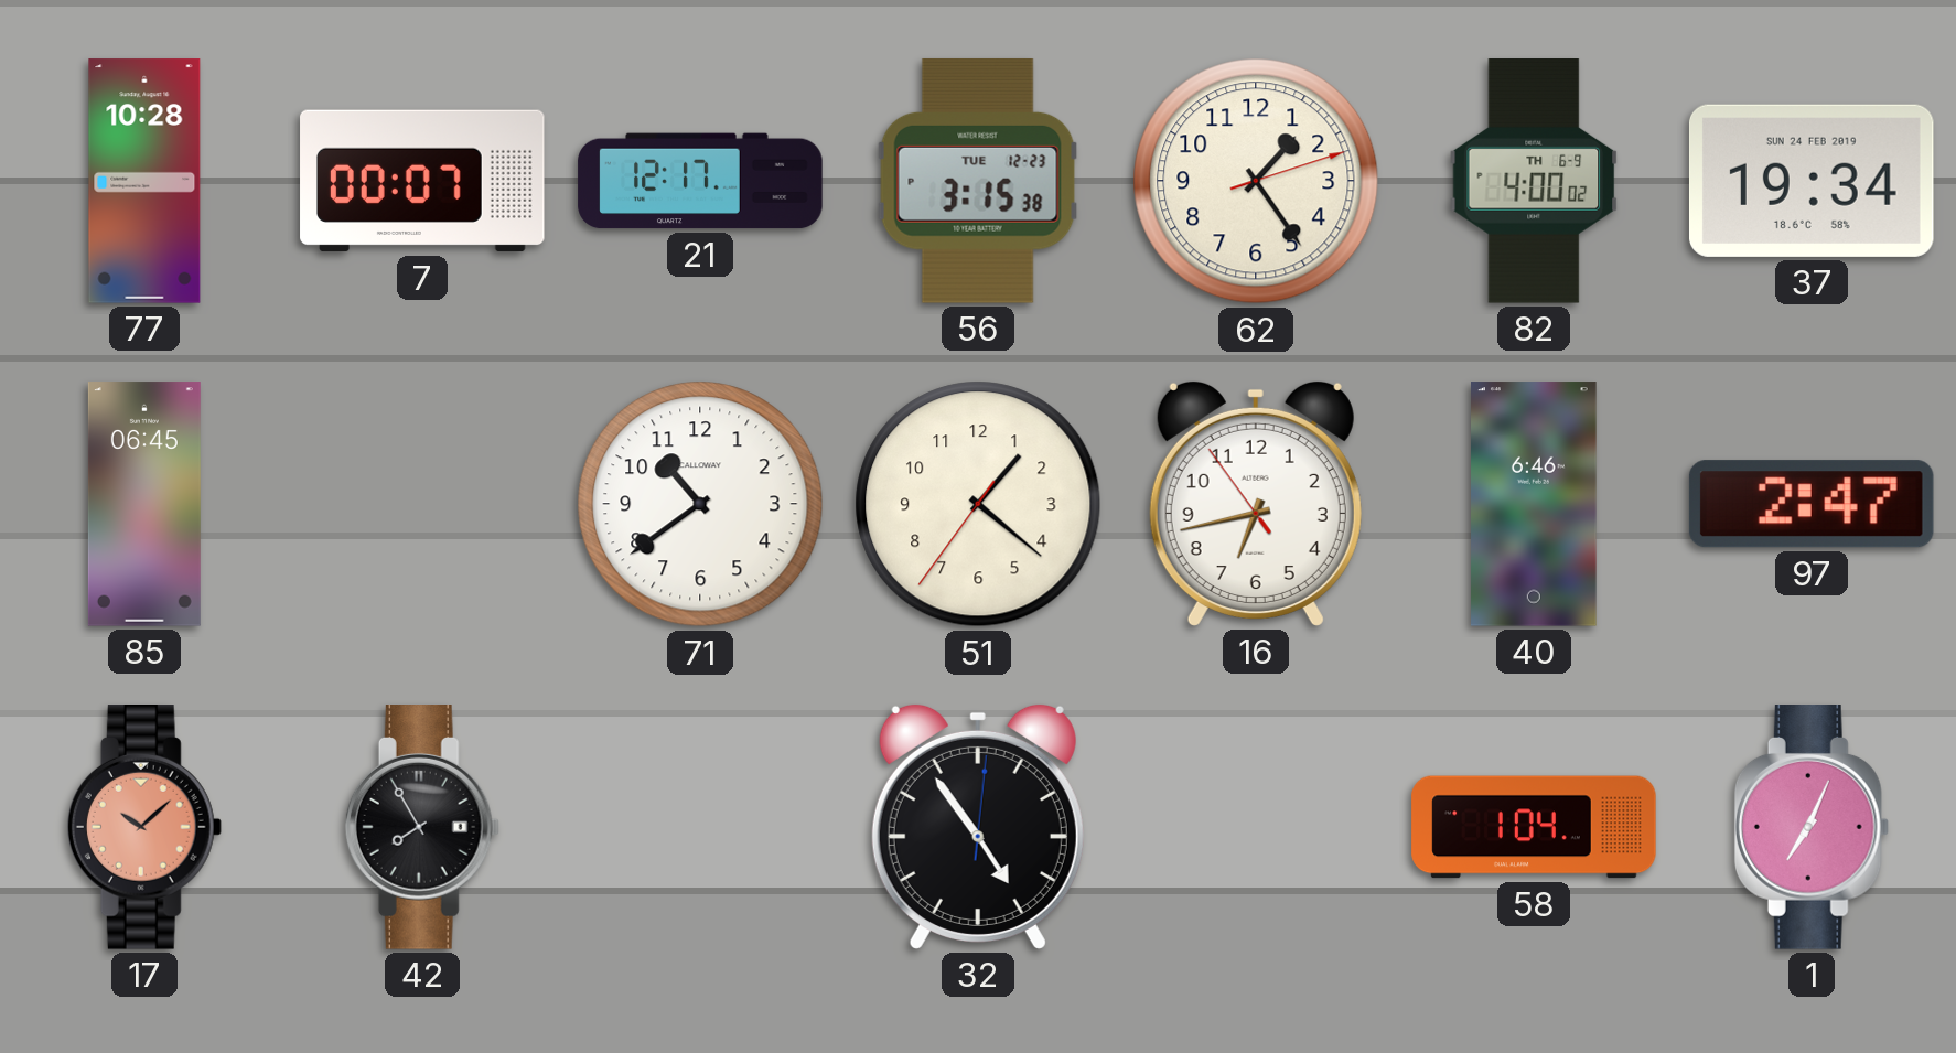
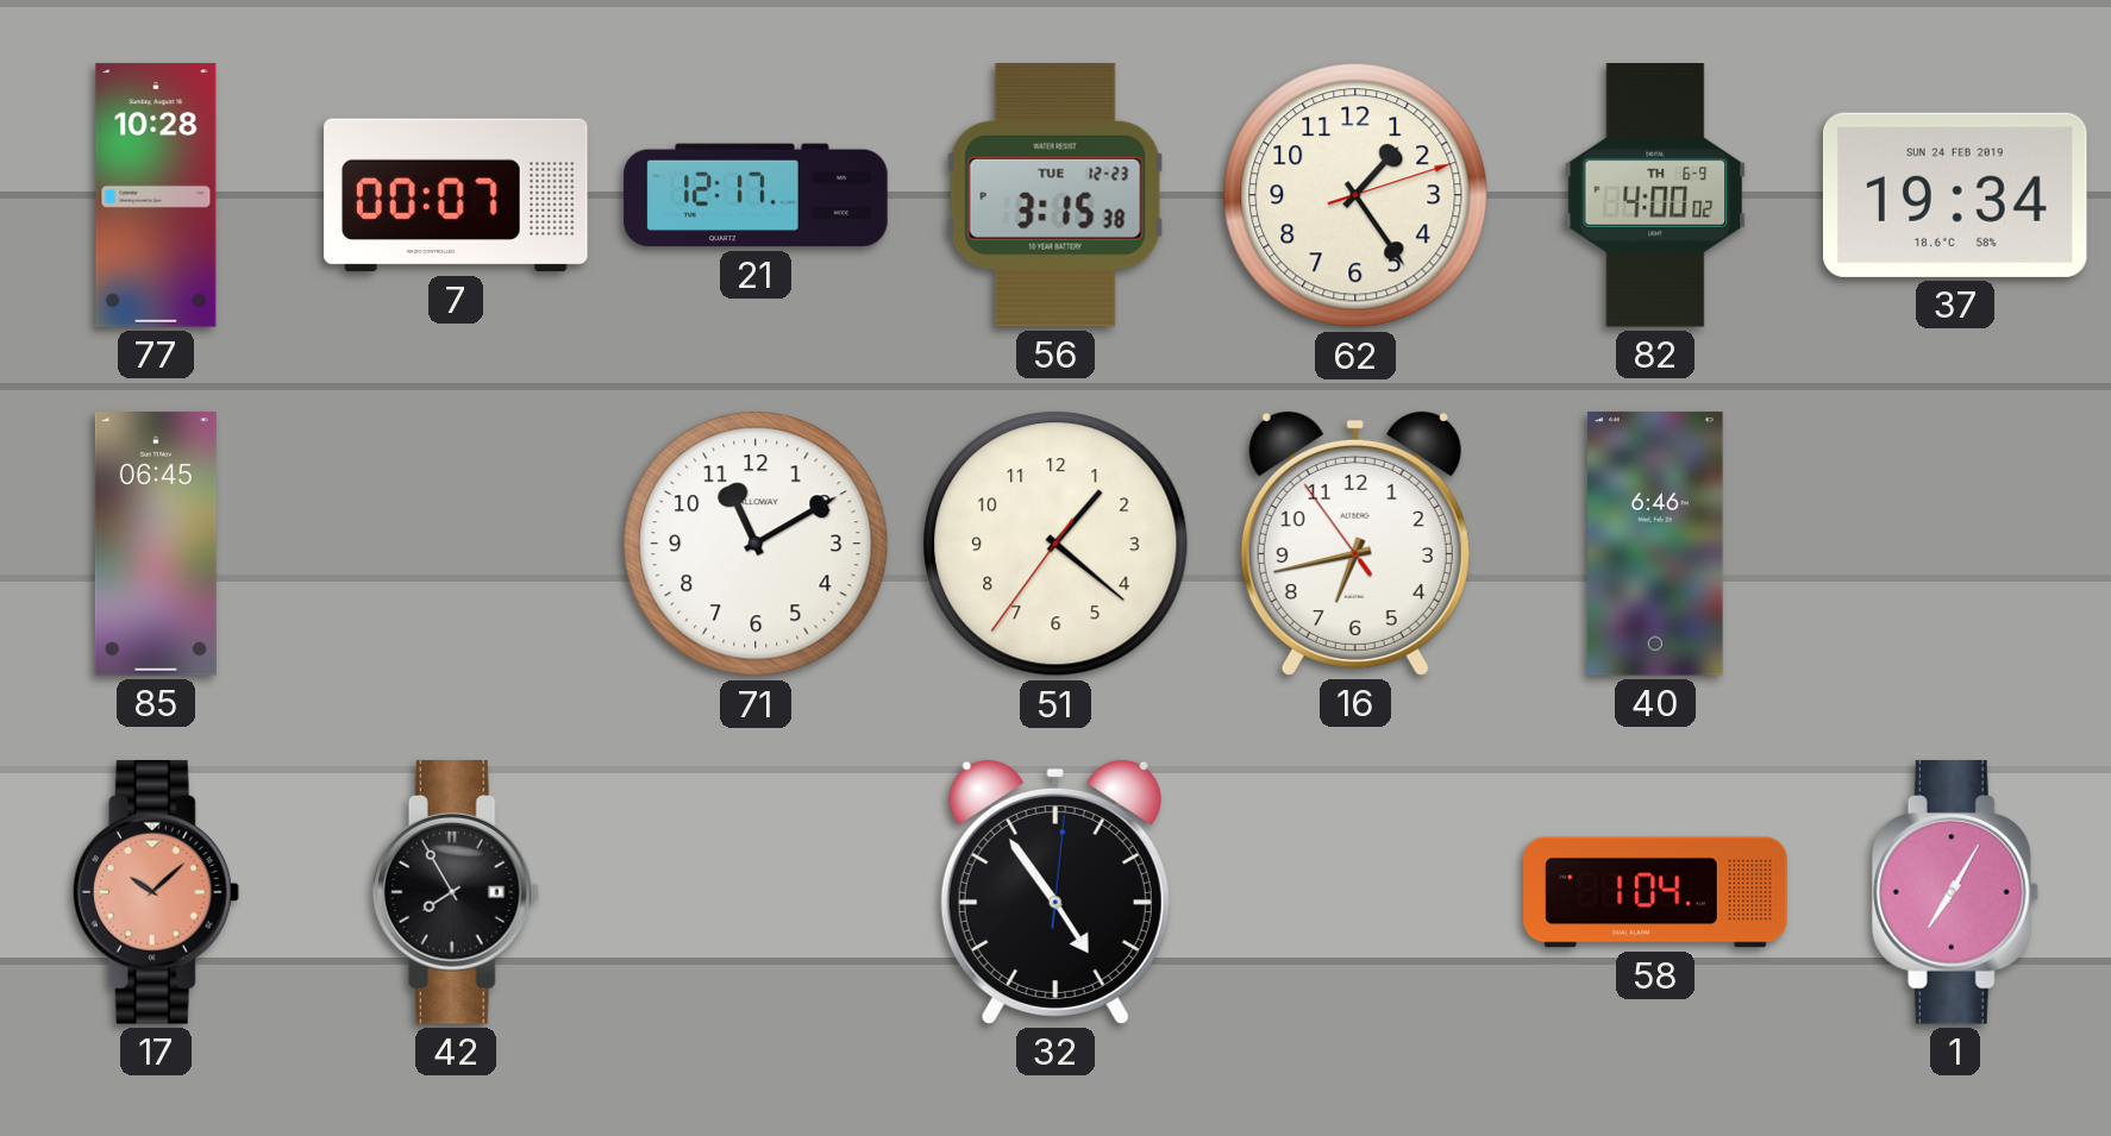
71: 10:39 -> 11:10
97: 2:47 -> none
1: 7:04 -> 7:05
